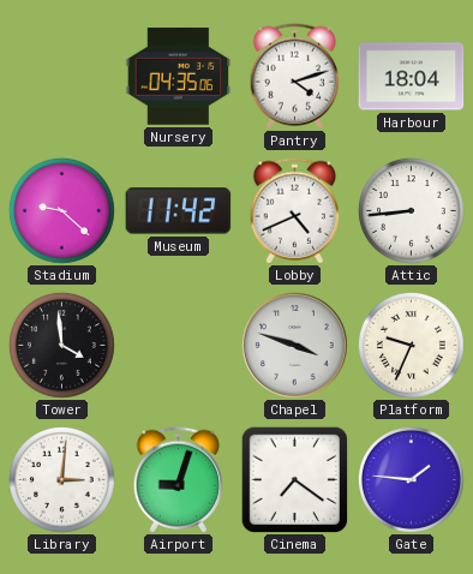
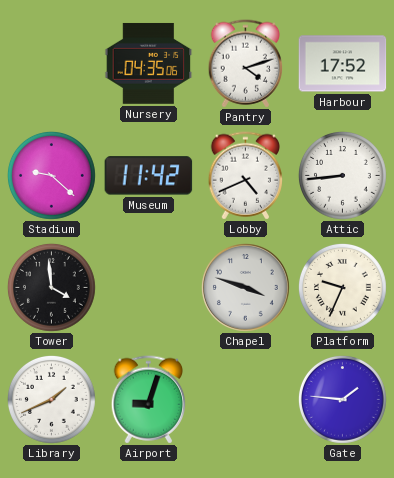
Harbour: 18:04 -> 17:52
Library: 3:01 -> 1:41
Cinema: 7:21 -> none
